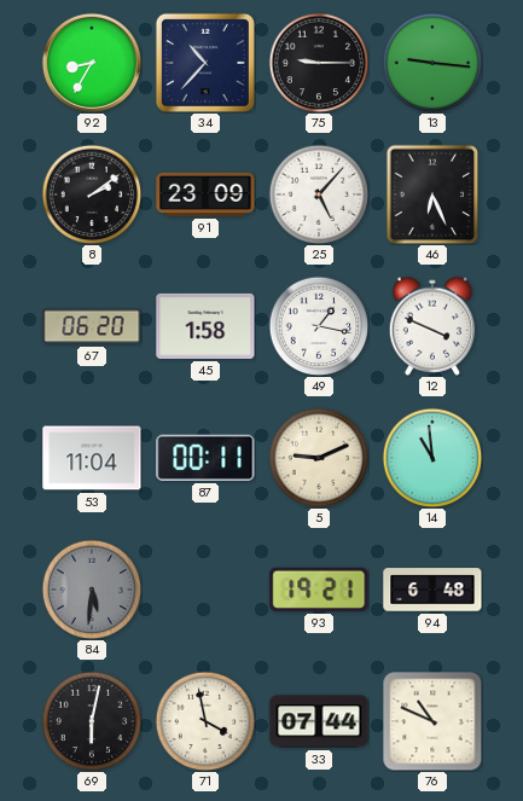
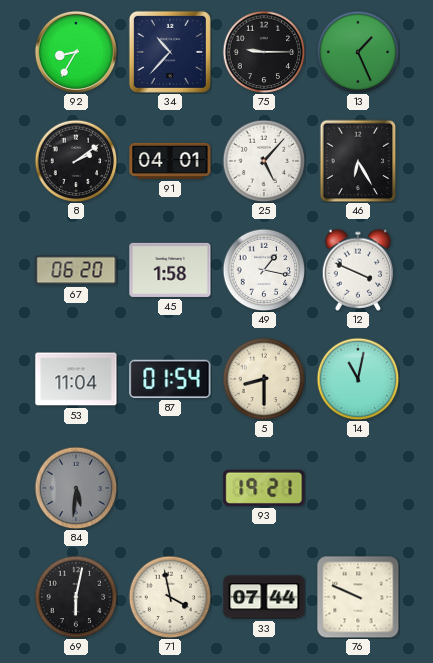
13: 9:16 -> 1:26
91: 23:09 -> 04:01
46: 6:26 -> 6:25
87: 00:11 -> 01:54
5: 9:11 -> 8:30
14: 10:59 -> 11:02
94: 6:48 -> none
76: 10:49 -> 9:49
